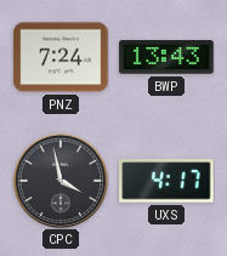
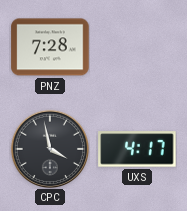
PNZ: 7:24 -> 7:28
BWP: 13:43 -> none
